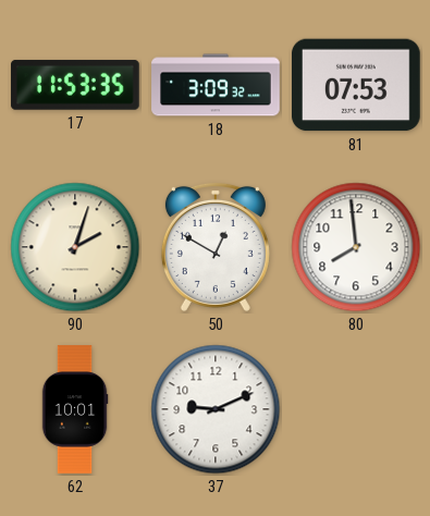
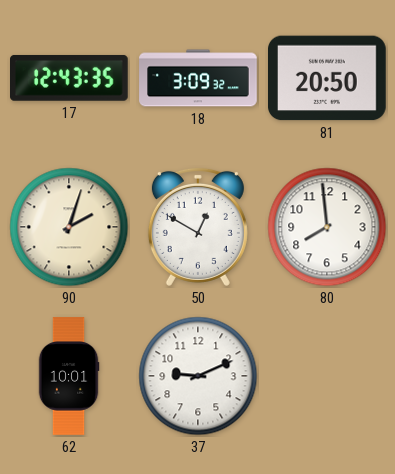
17: 11:53 -> 12:43
81: 07:53 -> 20:50
